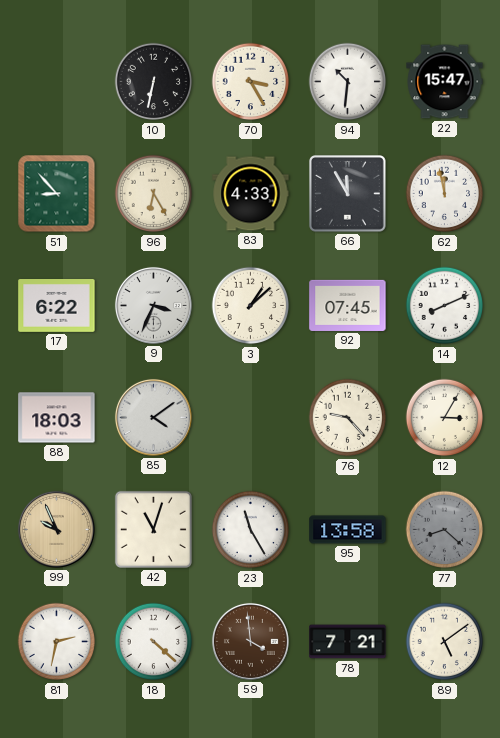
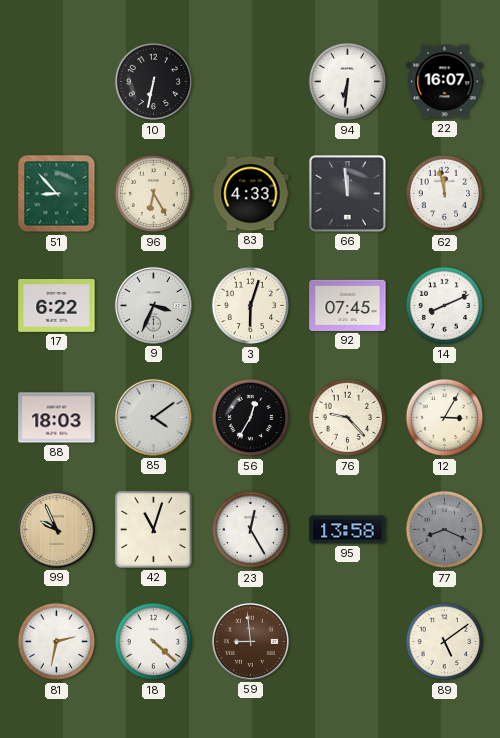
70: 3:25 -> none
94: 10:31 -> 6:31
22: 15:47 -> 16:07
66: 11:55 -> 11:59
3: 1:08 -> 6:03
56: none -> 12:35
23: 11:25 -> 12:25
77: 8:22 -> 8:19
59: 3:59 -> 8:59
78: 7:21 -> none
